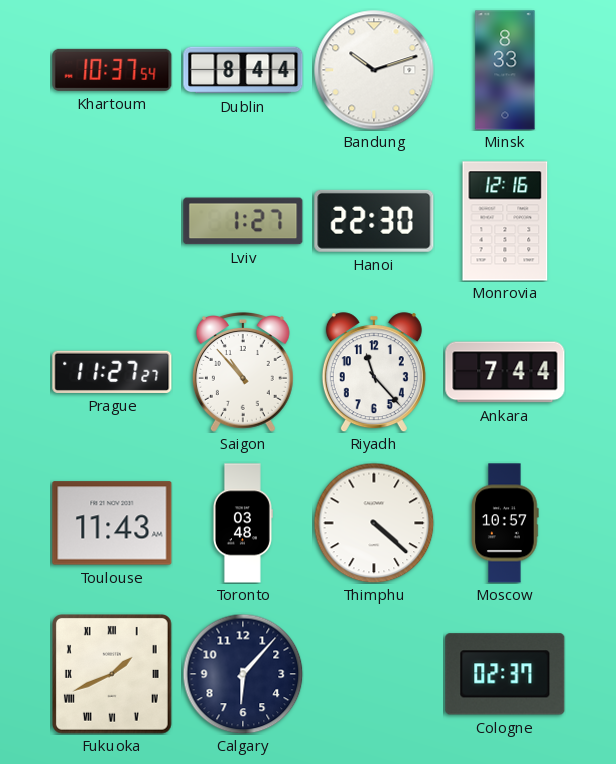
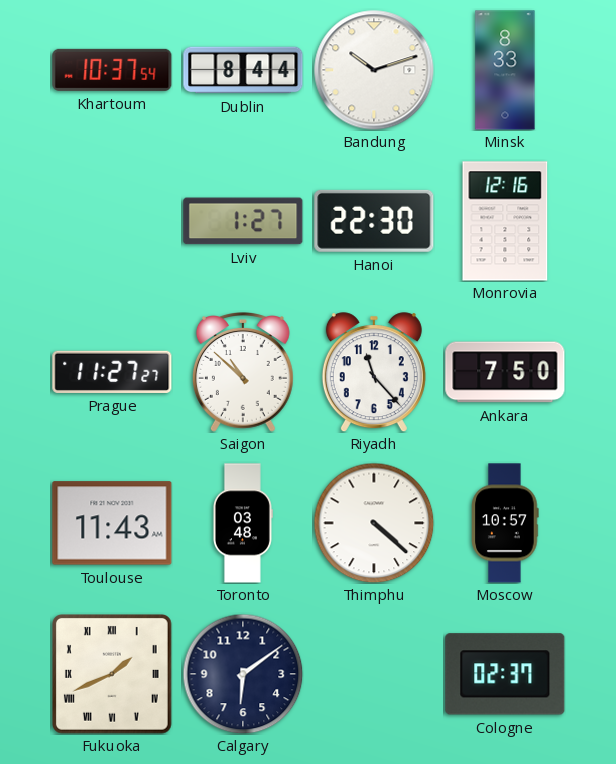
Saigon: 10:53 -> 10:52
Ankara: 7:44 -> 7:50
Calgary: 6:07 -> 6:09
